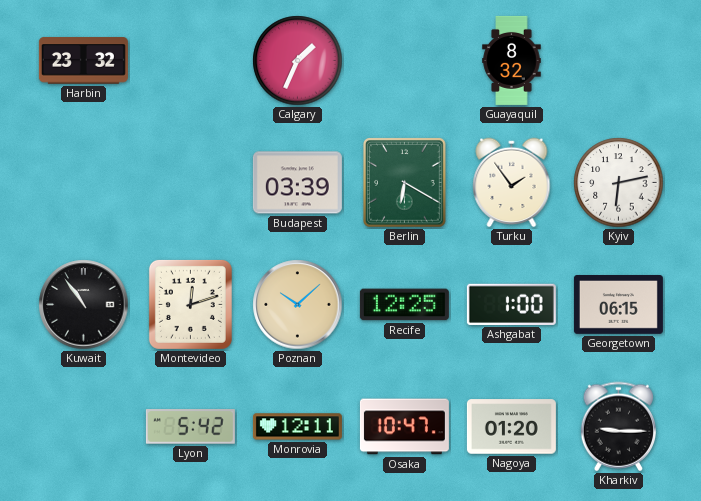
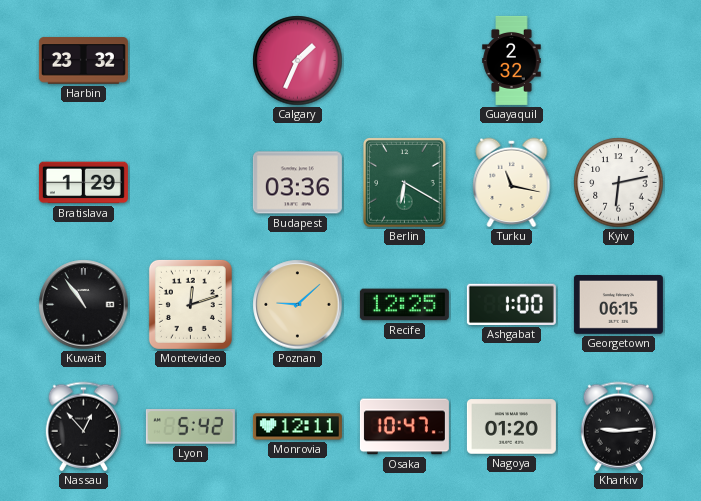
Guayaquil: 8:32 -> 2:32
Bratislava: none -> 1:29
Budapest: 03:39 -> 03:36
Turku: 1:54 -> 11:17
Poznan: 10:08 -> 9:08
Nassau: none -> 12:53
Kharkiv: 9:15 -> 9:14
